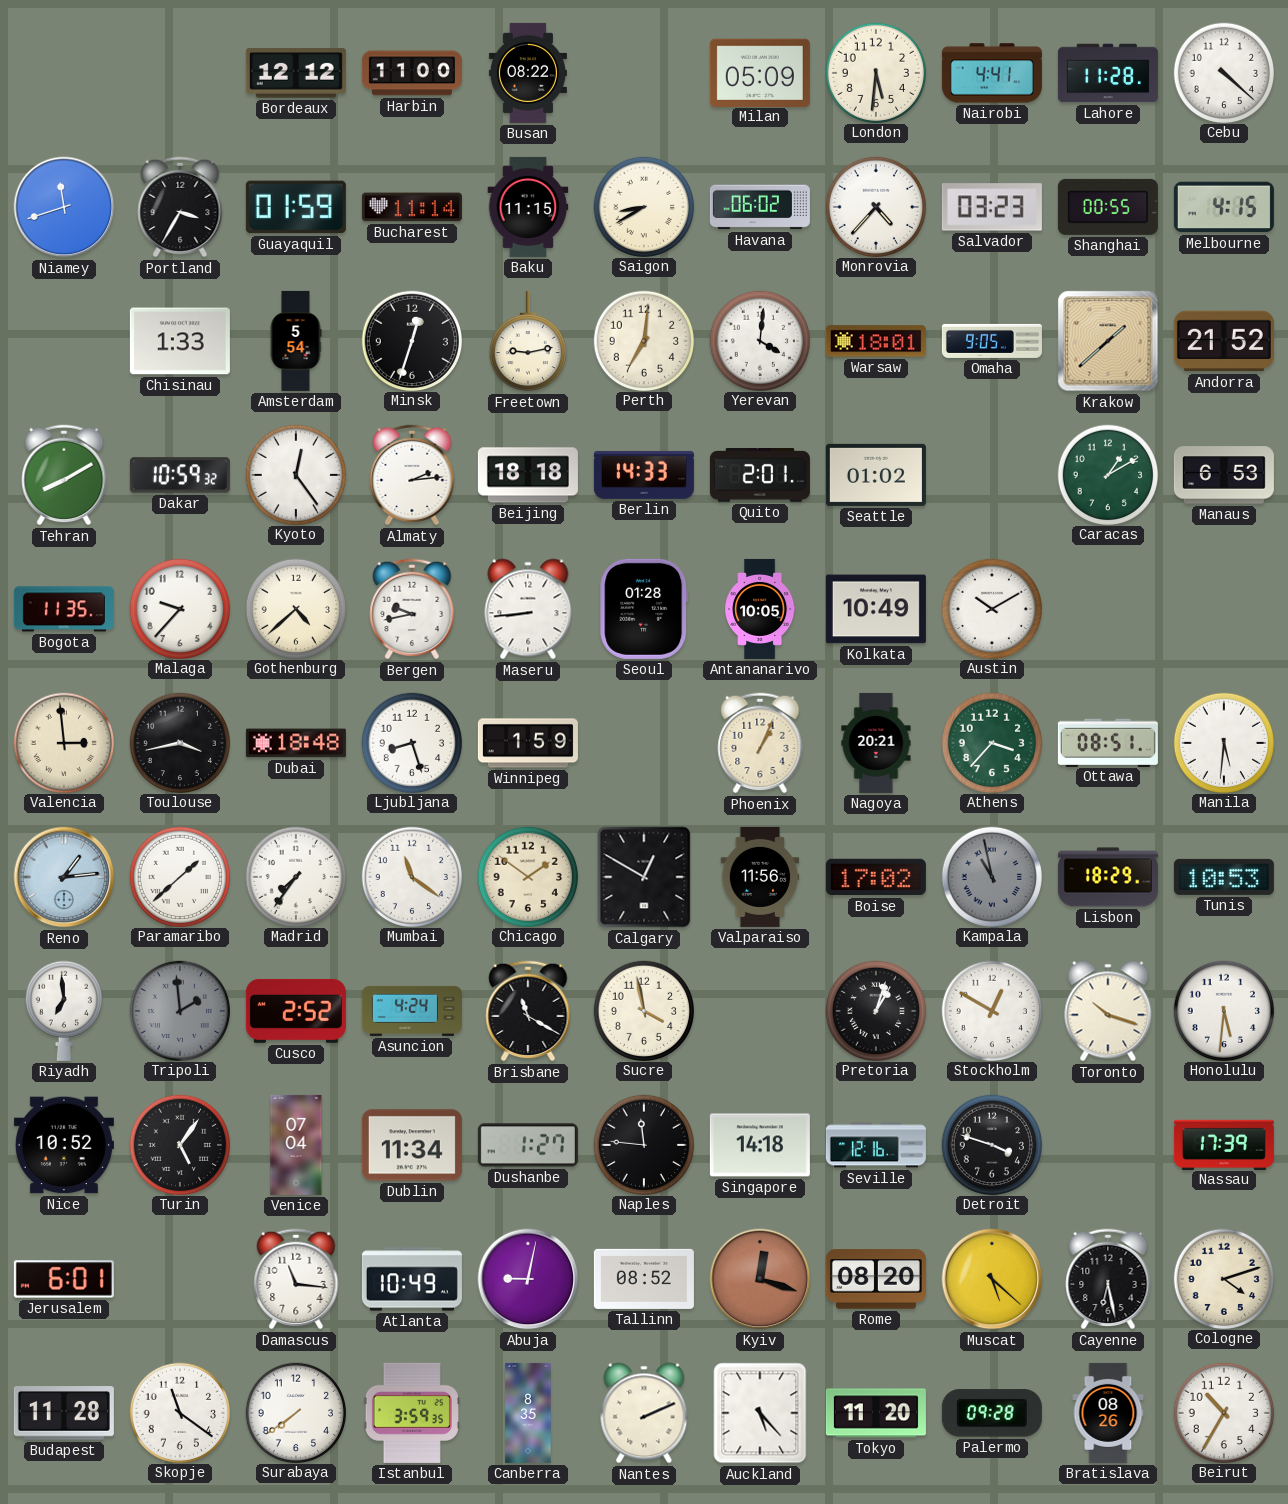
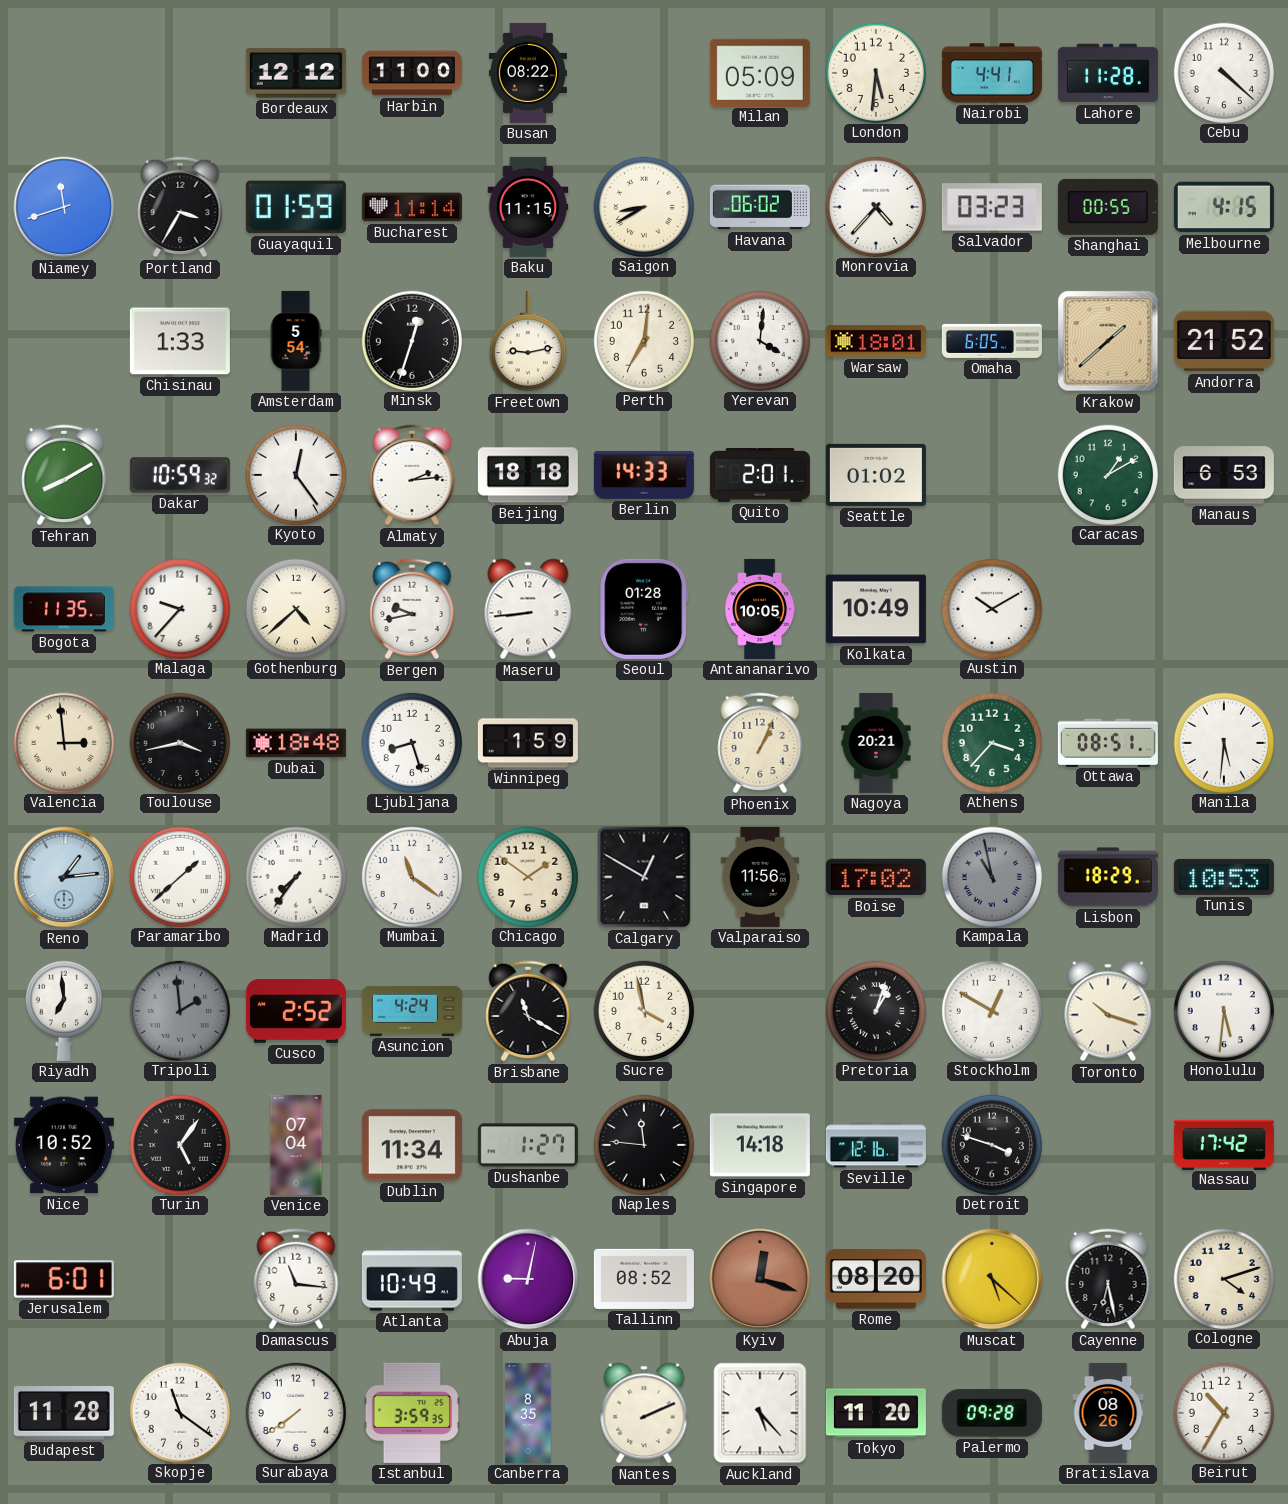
Omaha: 9:05 -> 6:05
Nassau: 17:39 -> 17:42
